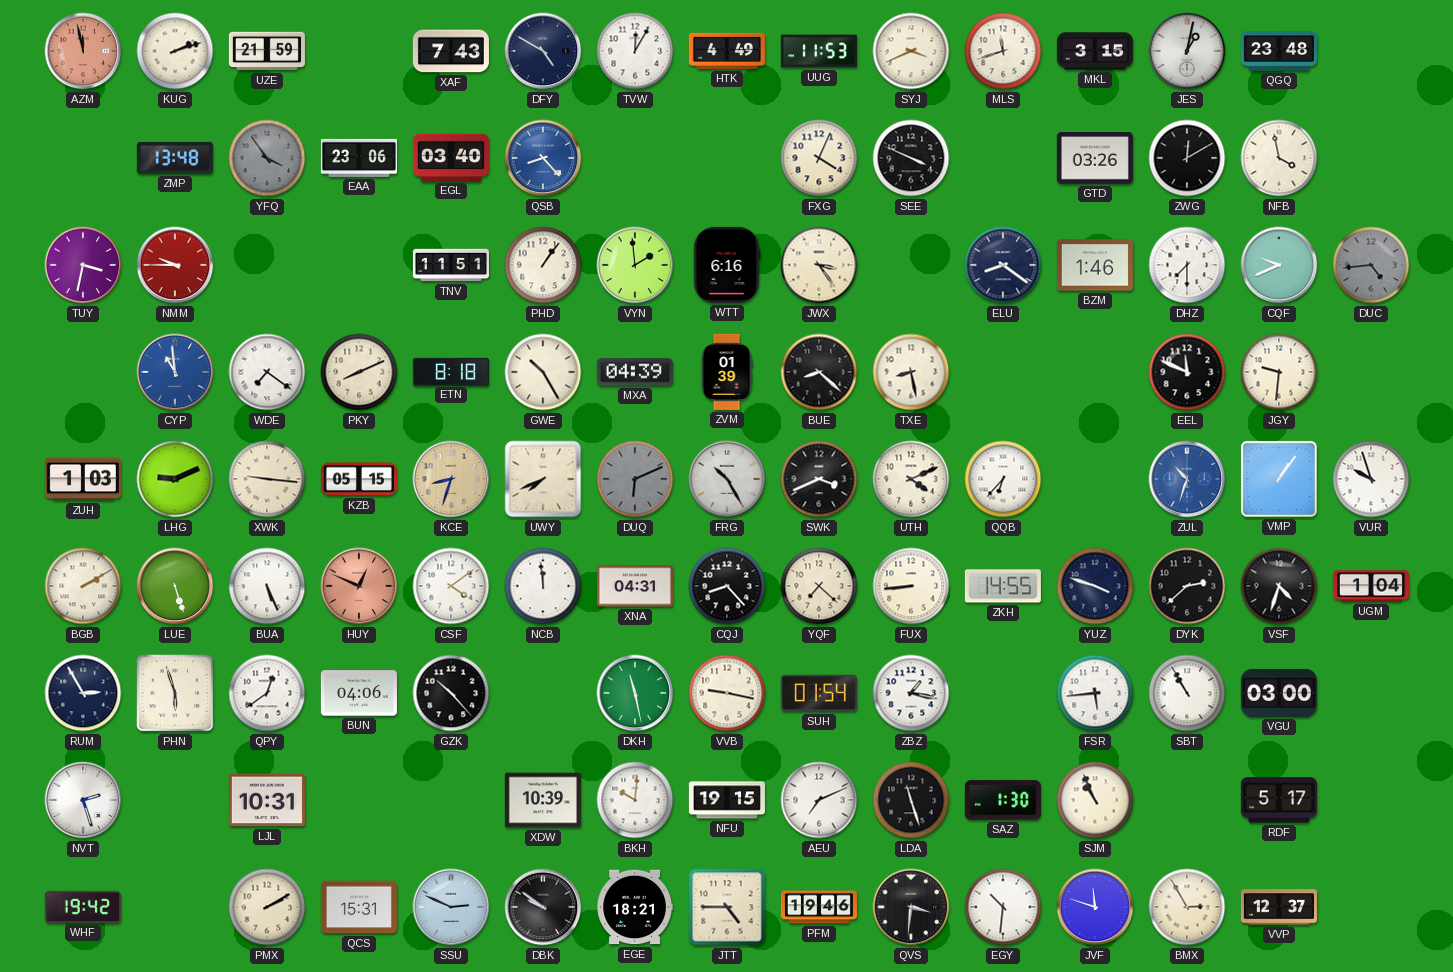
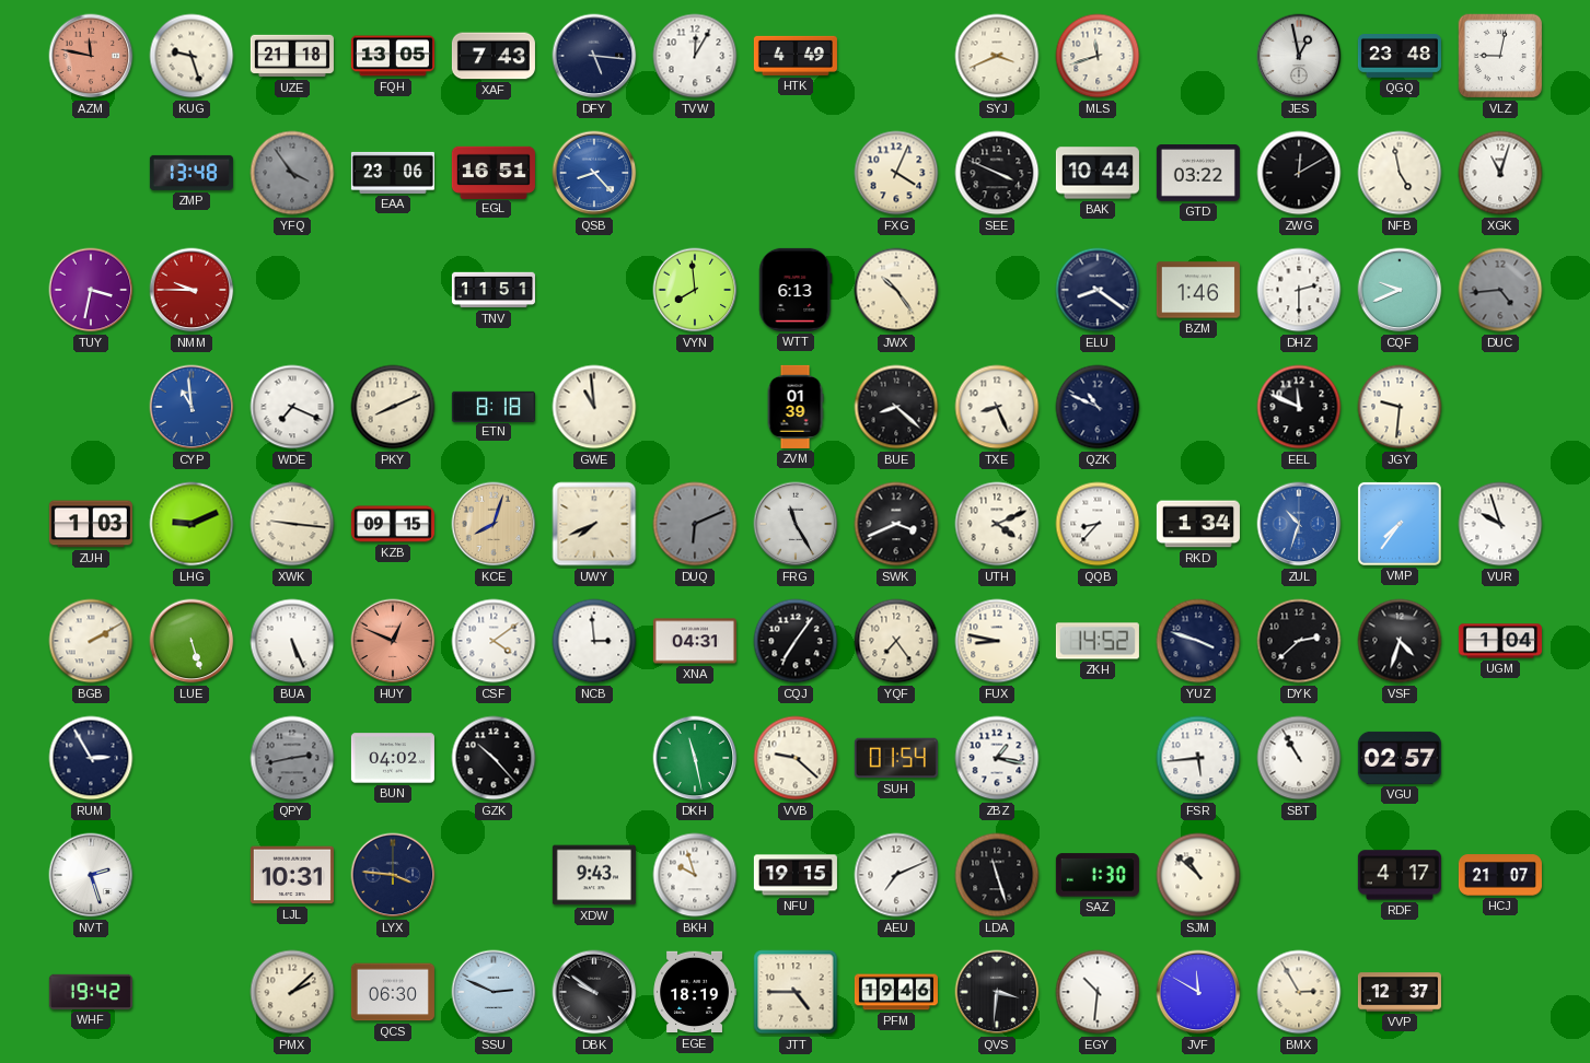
AZM: 11:58 -> 11:47
KUG: 2:12 -> 9:27
UZE: 21:59 -> 21:18
FQH: none -> 13:05
DFY: 4:50 -> 5:16
UUG: 11:53 -> none
MKL: 3:15 -> none
JES: 1:02 -> 12:58
VLZ: none -> 9:02
EGL: 03:40 -> 16:51
BAK: none -> 10:44
GTD: 03:26 -> 03:22
NFB: 3:58 -> 4:58
XGK: none -> 11:03
PHD: 1:06 -> none
VYN: 1:59 -> 7:59
WTT: 6:16 -> 6:13
JWX: 3:24 -> 10:24
DHZ: 7:30 -> 2:30
WDE: 7:21 -> 7:19
GWE: 10:25 -> 10:59
MXA: 04:39 -> none
TXE: 8:28 -> 8:26
QZK: none -> 10:49
KZB: 05:15 -> 09:15
KCE: 8:33 -> 8:03
FRG: 10:25 -> 11:25
QQB: 6:37 -> 8:37
RKD: none -> 1:34
VMP: 1:06 -> 7:36
NCB: 11:59 -> 2:59
CQJ: 8:23 -> 7:06
YQF: 7:22 -> 7:24
FUX: 8:44 -> 8:47
ZKH: 14:55 -> 14:52
PHN: 5:57 -> none
QPY: 12:39 -> 2:43
QPY dial: white -> grey
BUN: 04:06 -> 04:02
VVB: 9:17 -> 9:22
VGU: 03:00 -> 02:57
LYX: none -> 3:46
XDW: 10:39 -> 9:43
BKH: 10:01 -> 9:57
SJM: 10:56 -> 10:52
RDF: 5:17 -> 4:17
HCJ: none -> 21:07
PMX: 2:10 -> 2:08
QCS: 15:31 -> 06:30
EGE: 18:21 -> 18:19
JVF: 11:48 -> 11:50
